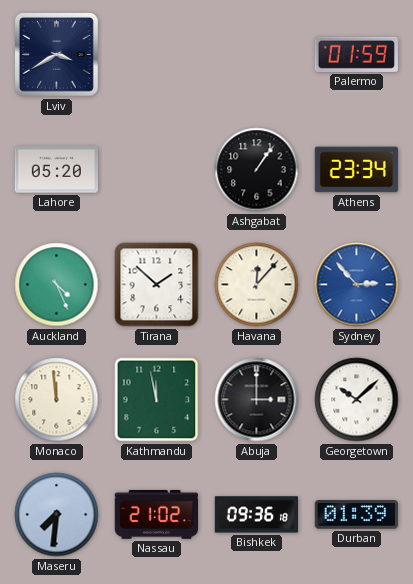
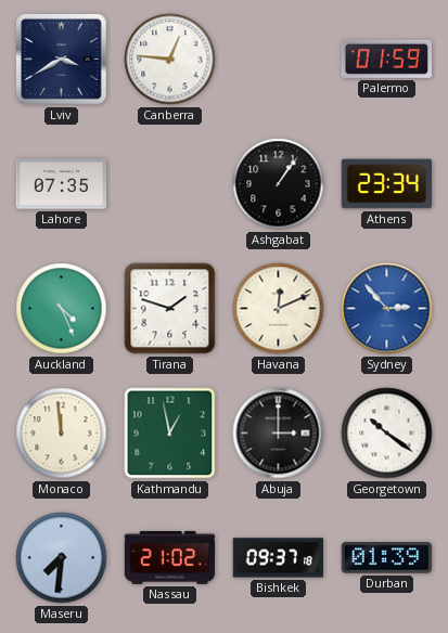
Canberra: none -> 12:46
Lahore: 05:20 -> 07:35
Tirana: 1:52 -> 1:48
Havana: 12:07 -> 12:11
Kathmandu: 11:58 -> 12:58
Georgetown: 10:08 -> 10:21
Bishkek: 09:36 -> 09:37
